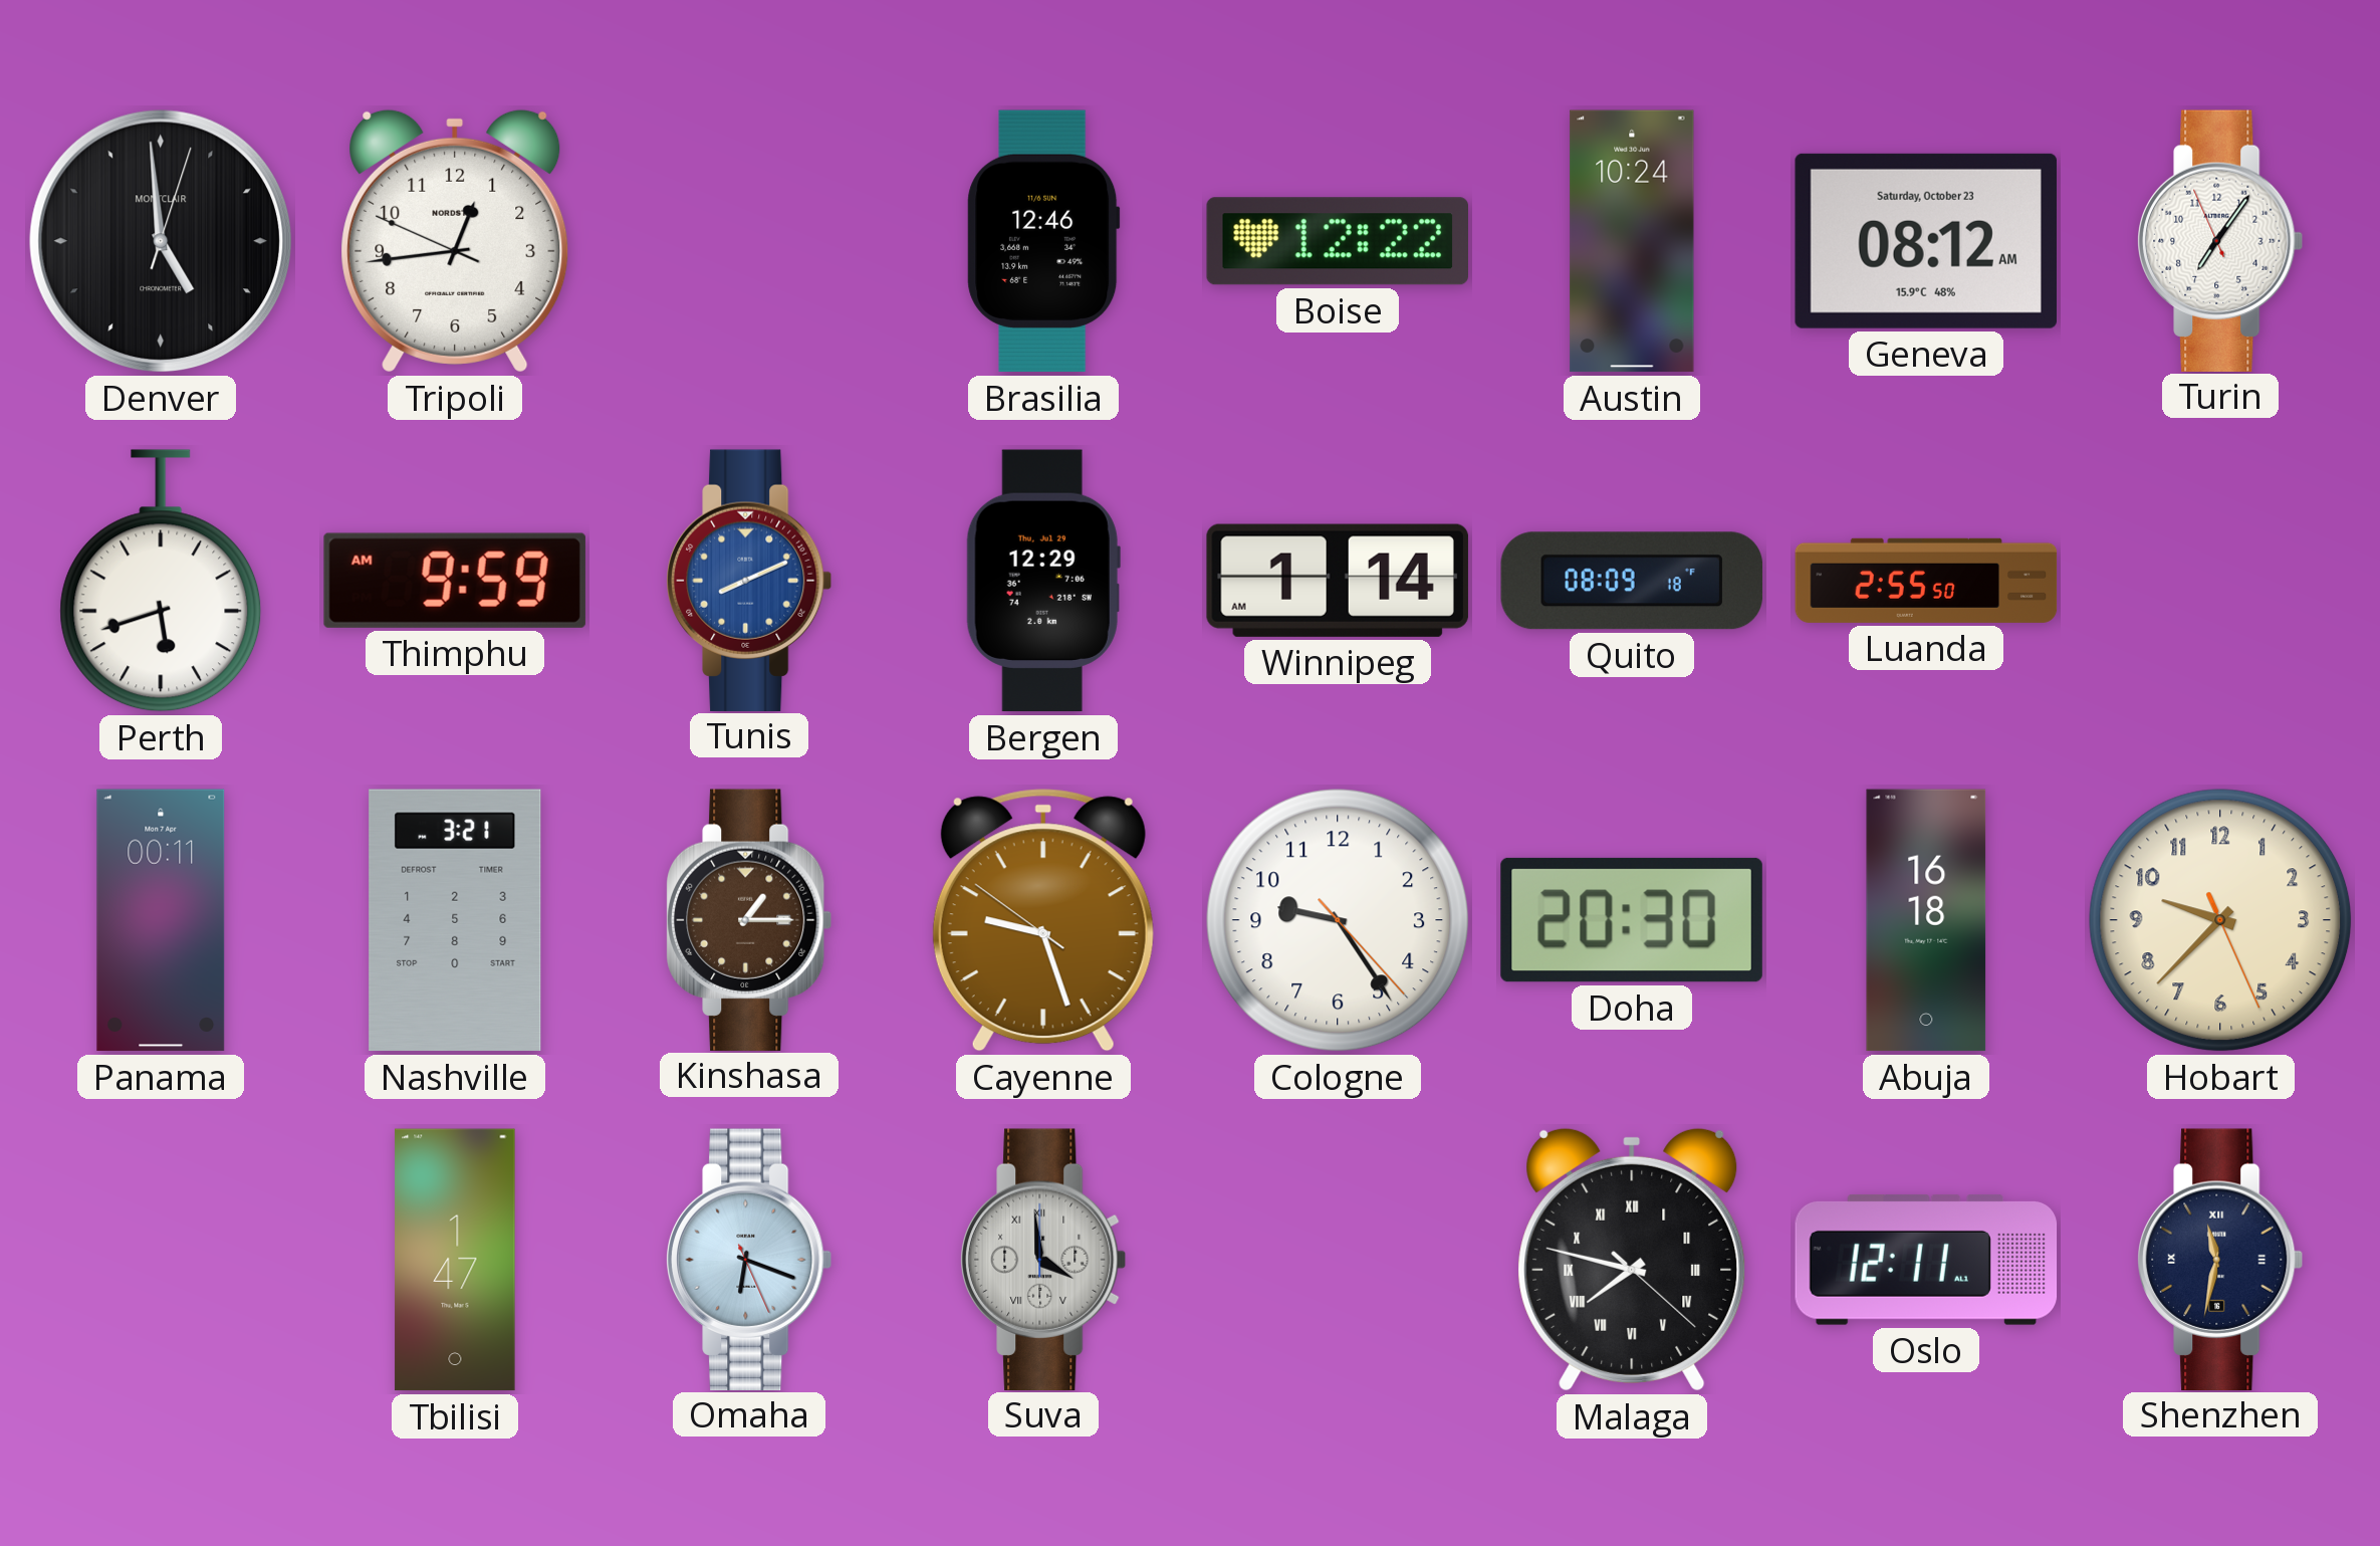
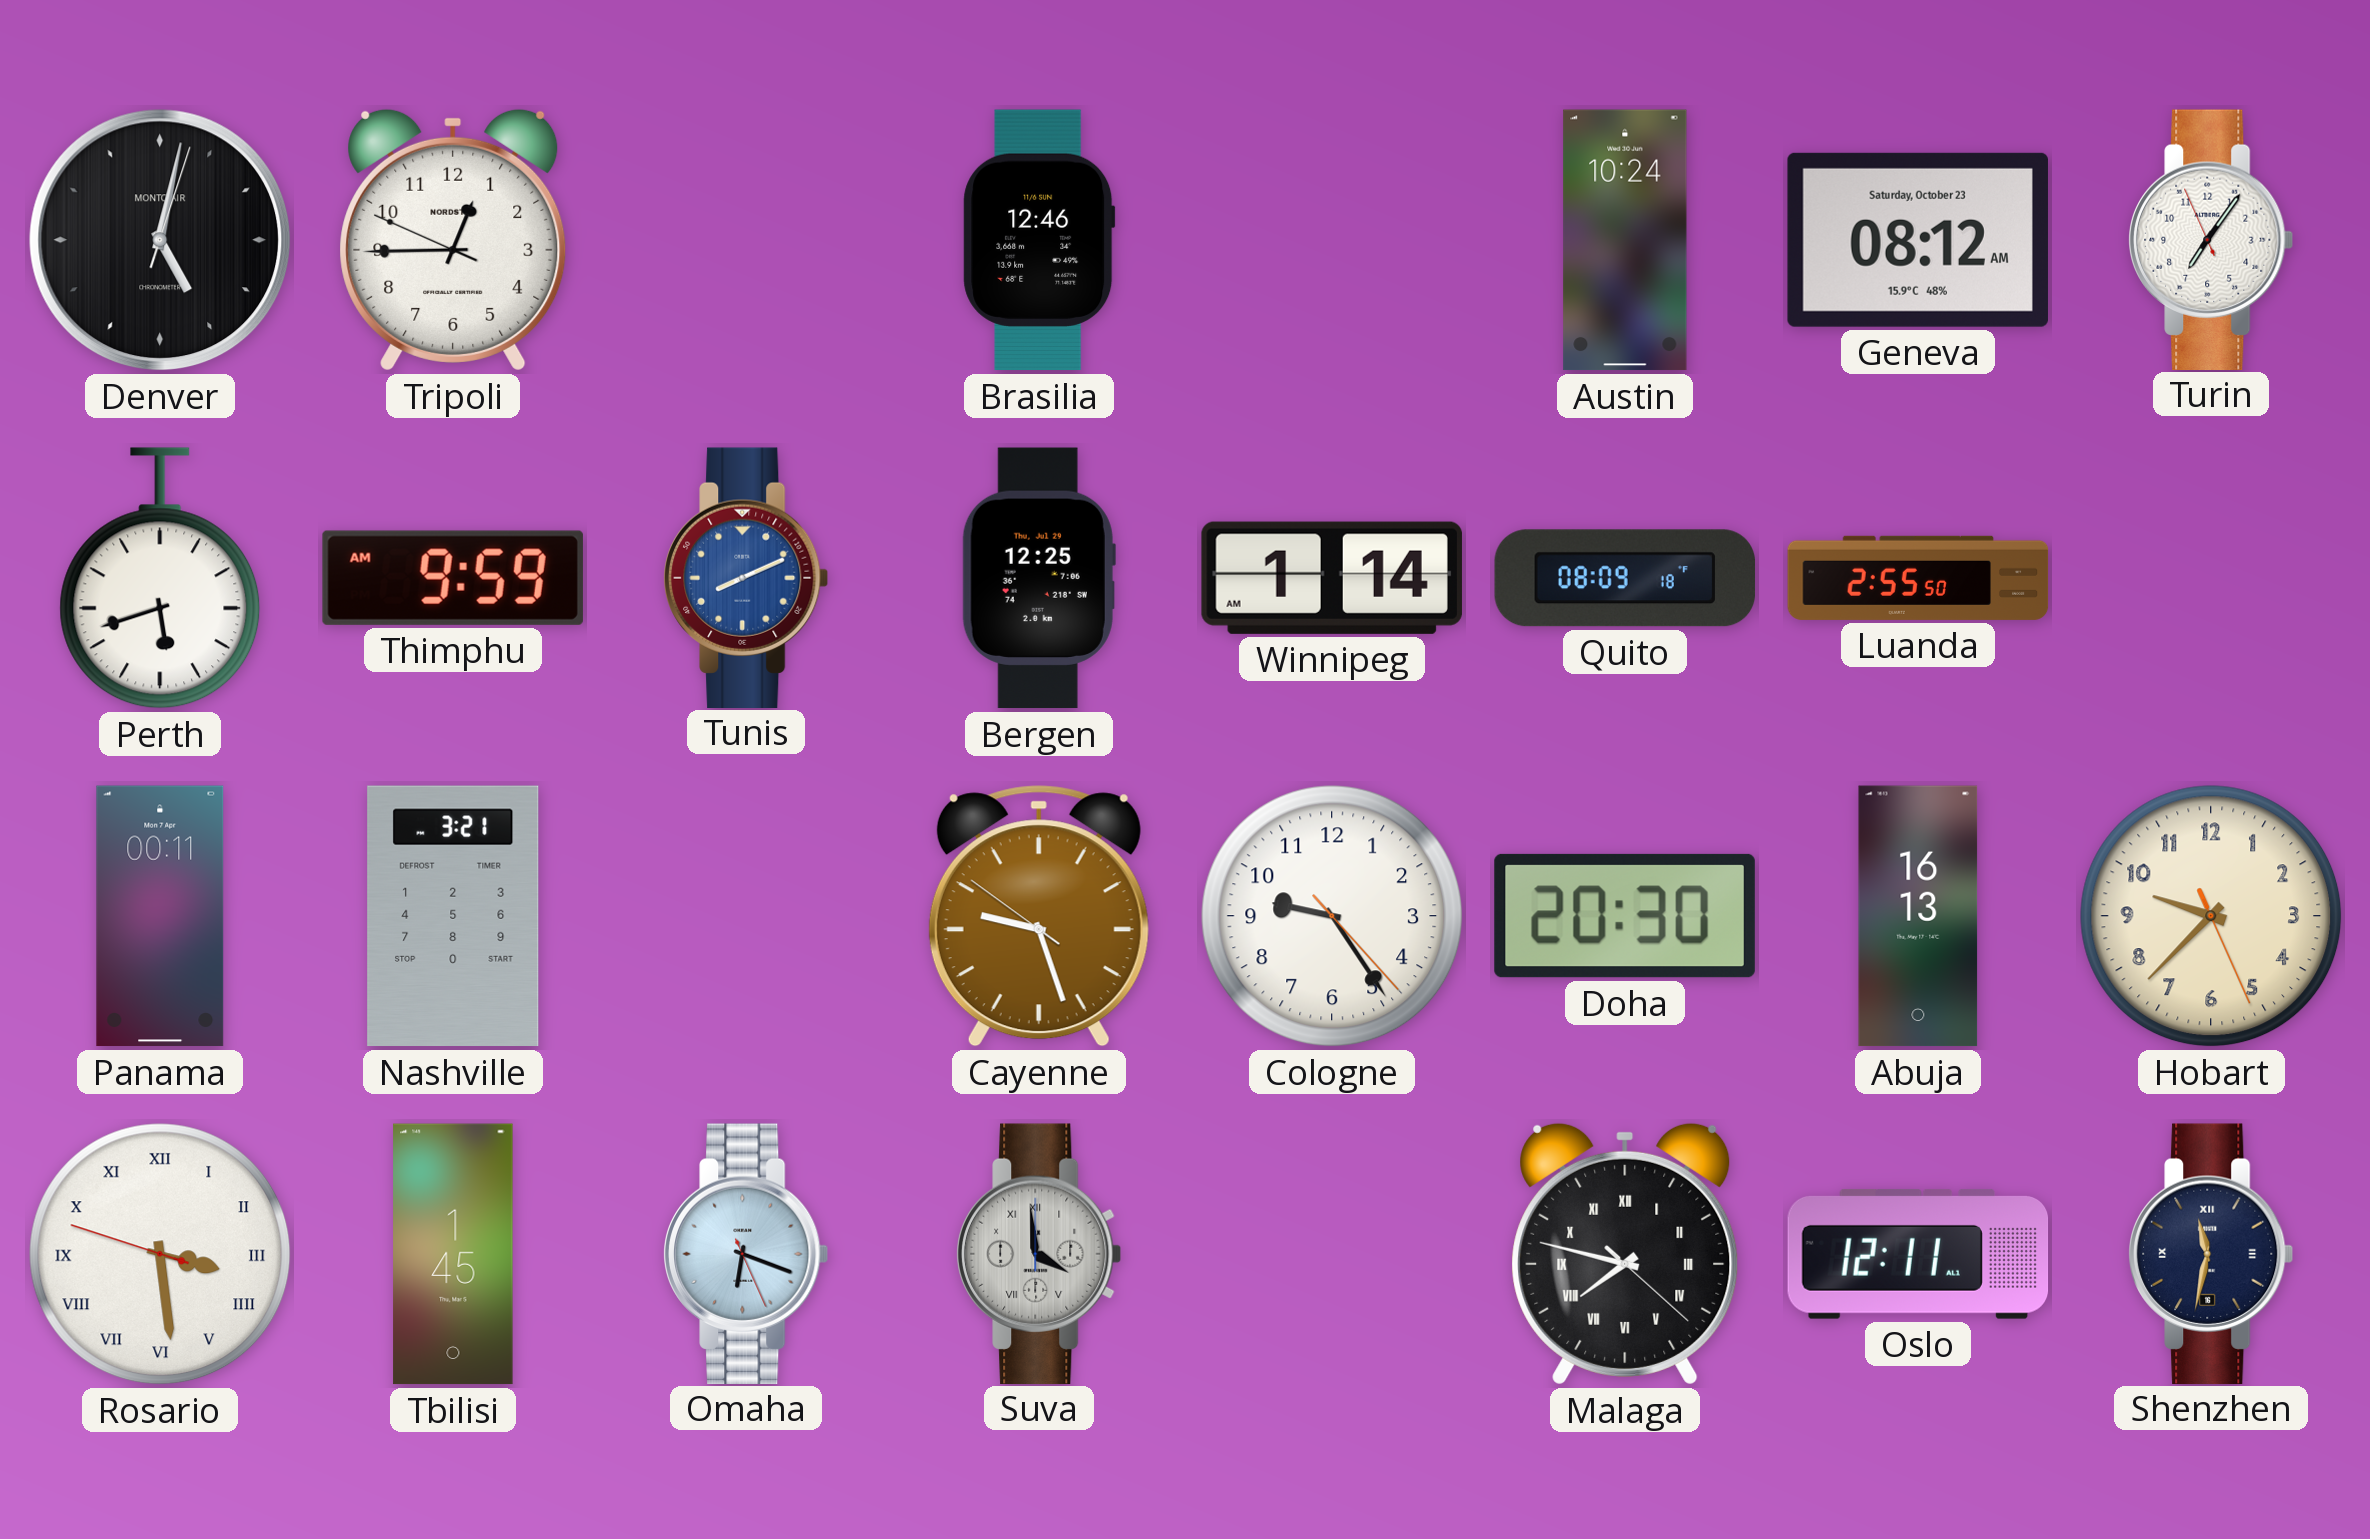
Denver: 4:59 -> 5:02
Tripoli: 12:43 -> 12:44
Boise: 12:22 -> none
Bergen: 12:29 -> 12:25
Kinshasa: 1:15 -> none
Abuja: 16:18 -> 16:13
Rosario: none -> 3:28
Tbilisi: 1:47 -> 1:45
